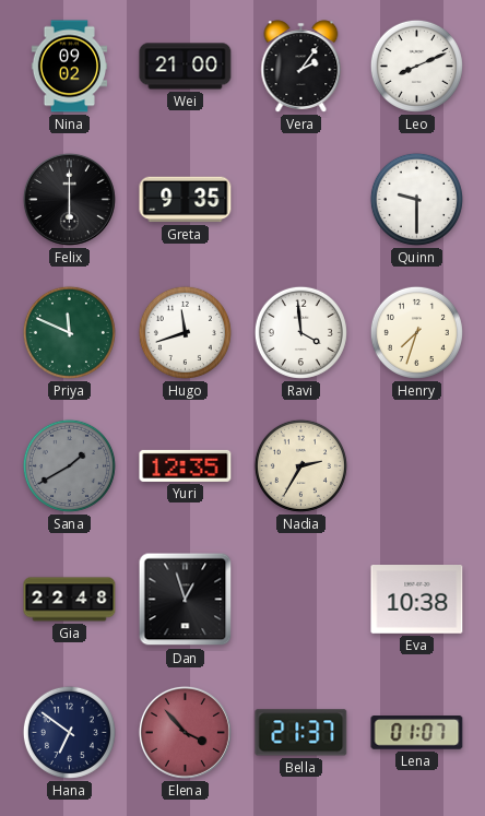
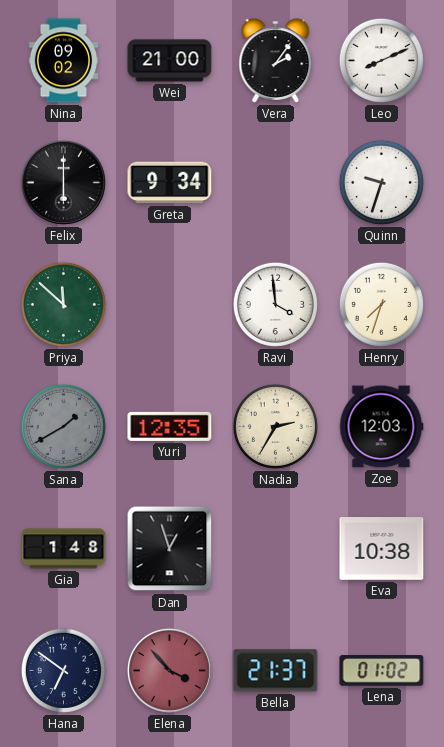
Greta: 9:35 -> 9:34
Quinn: 9:30 -> 9:33
Priya: 11:49 -> 11:52
Hugo: 11:42 -> none
Zoe: none -> 12:03
Gia: 22:48 -> 1:48
Lena: 01:07 -> 01:02
